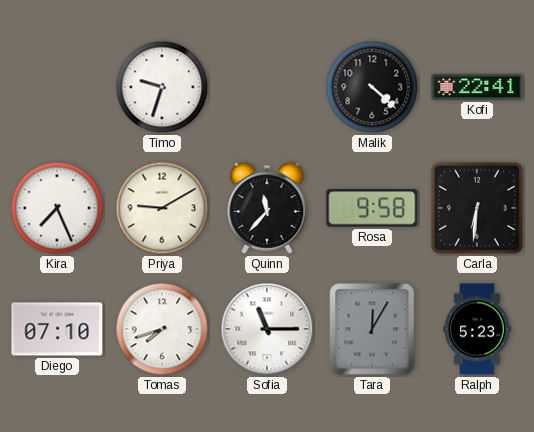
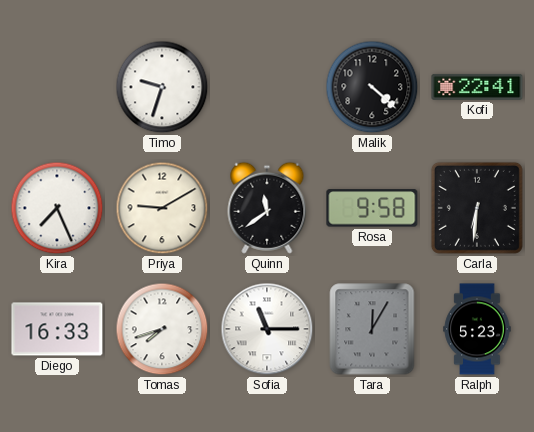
Quinn: 11:37 -> 11:39
Diego: 07:10 -> 16:33
